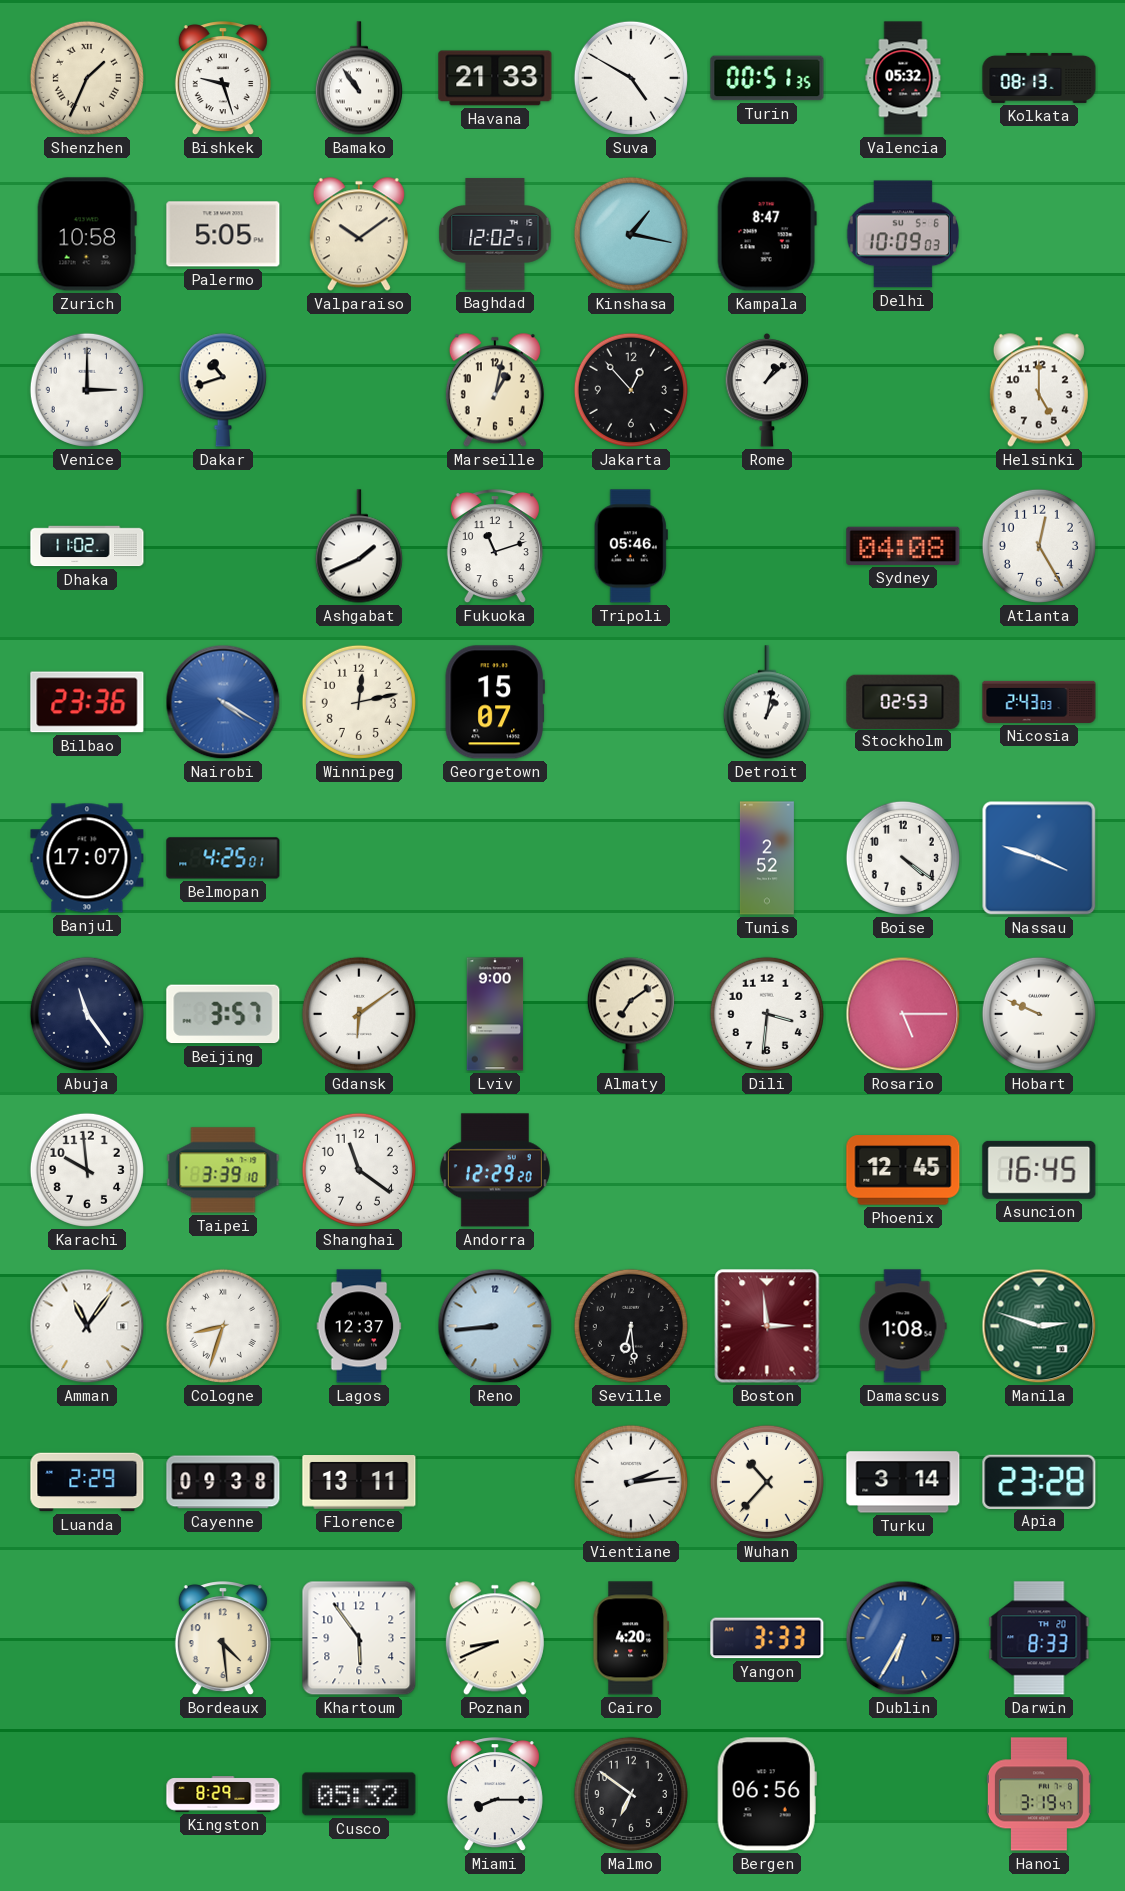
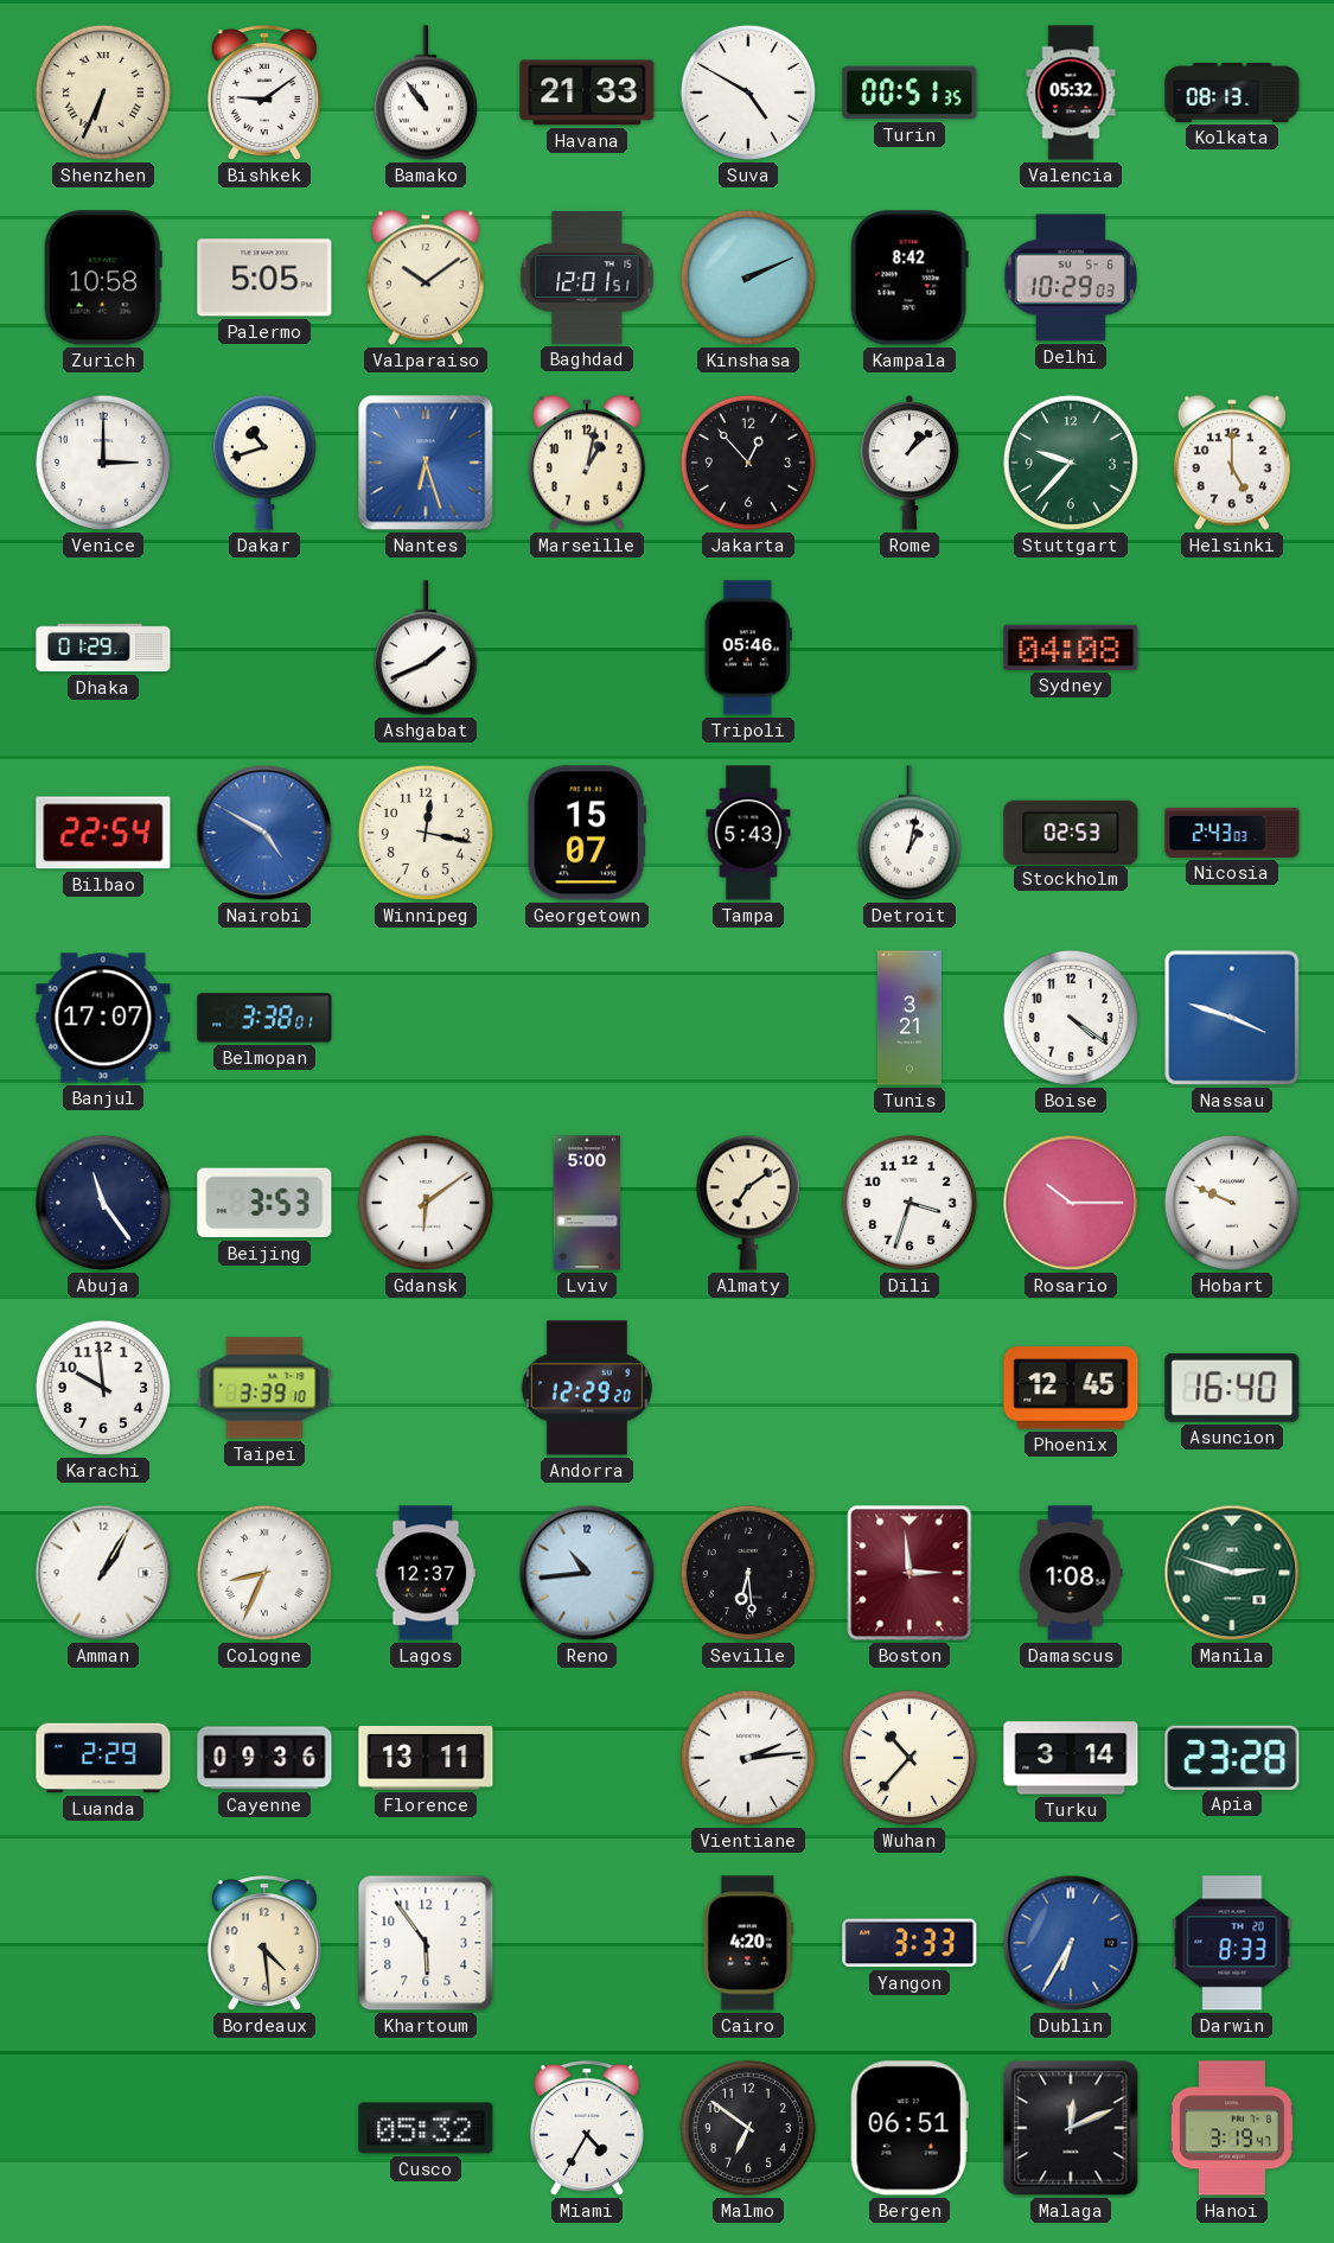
Shenzhen: 1:34 -> 6:34
Bishkek: 9:27 -> 9:09
Baghdad: 12:02 -> 12:01
Kinshasa: 1:17 -> 2:11
Kampala: 8:47 -> 8:42
Delhi: 10:09 -> 10:29
Nantes: none -> 6:27
Stuttgart: none -> 9:37
Dhaka: 11:02 -> 01:29
Fukuoka: 11:12 -> none
Atlanta: 12:25 -> none
Bilbao: 23:36 -> 22:54
Nairobi: 4:20 -> 4:50
Winnipeg: 12:13 -> 12:17
Tampa: none -> 5:43
Belmopan: 4:25 -> 3:38
Tunis: 2:52 -> 3:21
Beijing: 3:57 -> 3:53
Lviv: 9:00 -> 5:00
Dili: 3:31 -> 3:33
Rosario: 5:15 -> 10:15
Shanghai: 11:21 -> none
Asuncion: 16:45 -> 16:40
Amman: 11:06 -> 1:05
Cologne: 8:33 -> 8:34
Reno: 8:44 -> 10:44
Cayenne: 09:38 -> 09:36
Poznan: 8:41 -> none
Kingston: 8:29 -> none
Miami: 8:15 -> 4:35
Bergen: 06:56 -> 06:51
Malaga: none -> 12:11
